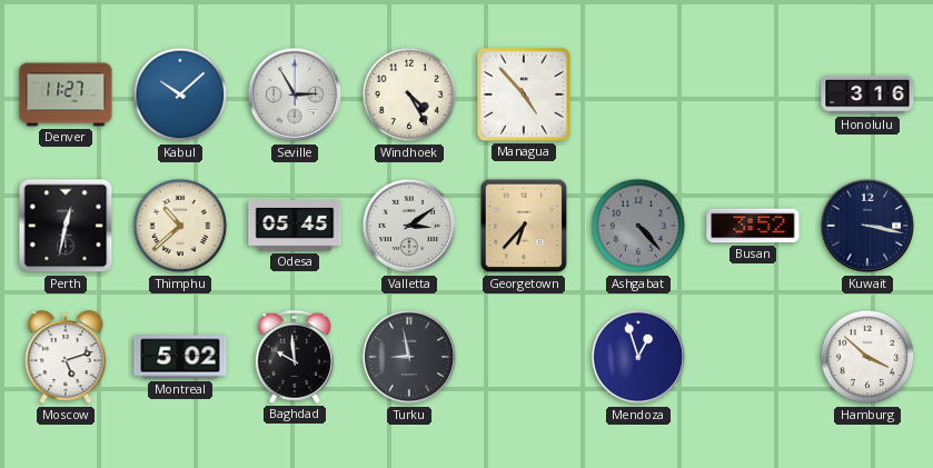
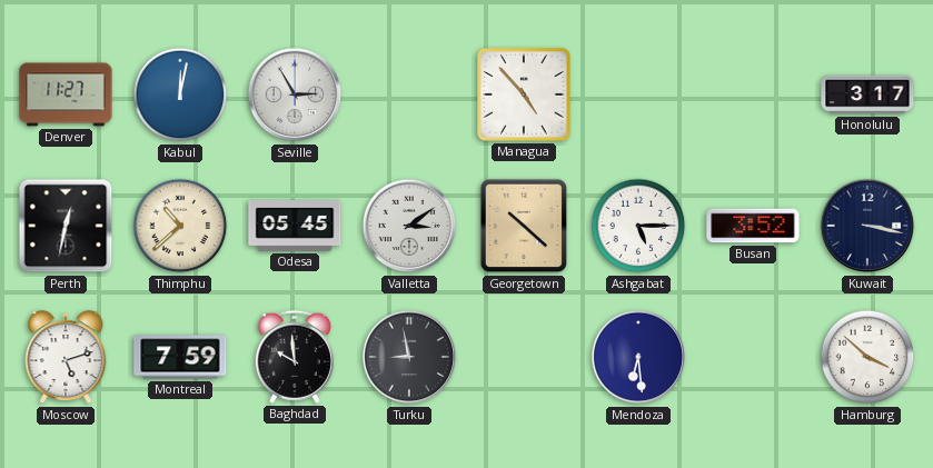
Kabul: 10:08 -> 12:02
Windhoek: 4:25 -> none
Honolulu: 3:16 -> 3:17
Georgetown: 6:37 -> 10:22
Ashgabat: 4:23 -> 5:15
Ashgabat dial: grey -> white
Montreal: 5:02 -> 7:59
Mendoza: 12:57 -> 6:29
